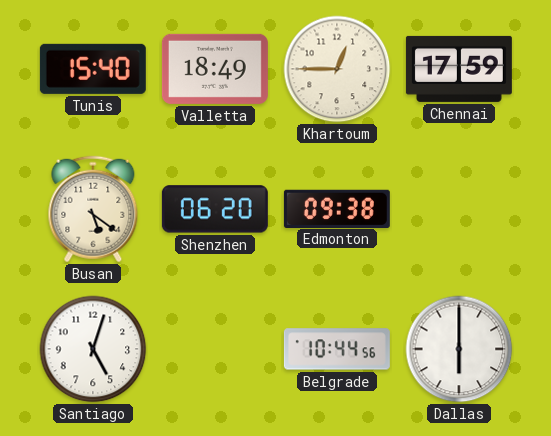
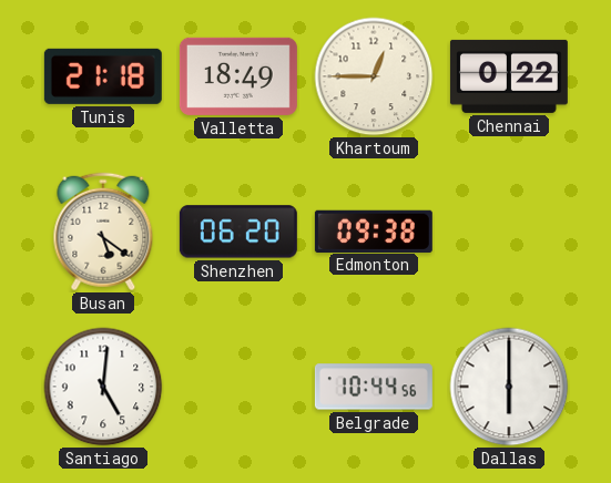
Tunis: 15:40 -> 21:18
Chennai: 17:59 -> 0:22
Santiago: 5:03 -> 5:01
